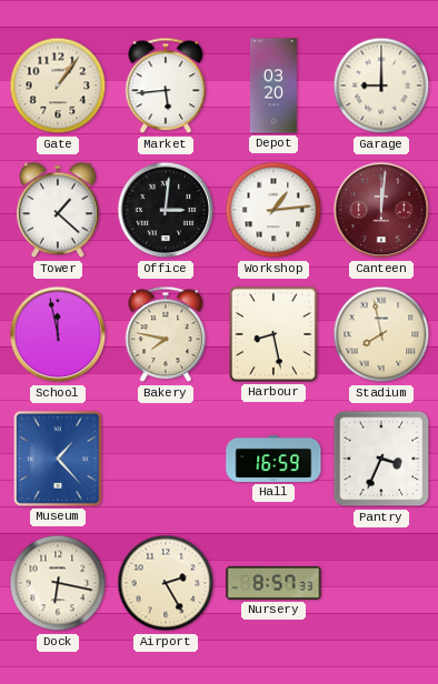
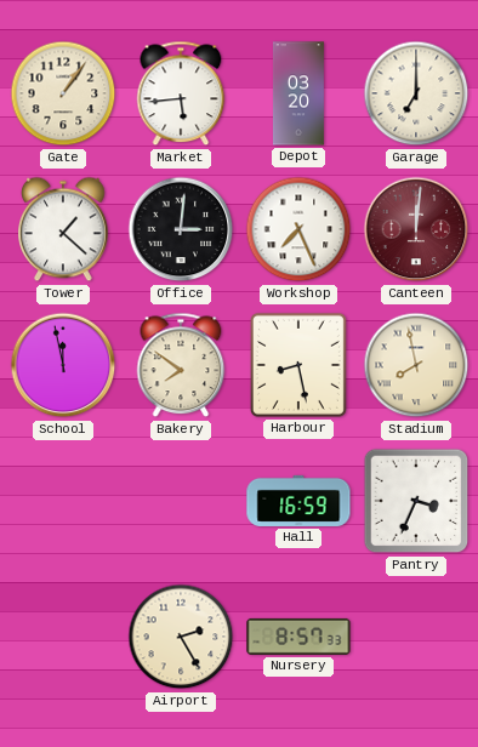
Garage: 9:00 -> 7:00
Workshop: 1:14 -> 7:26
Bakery: 7:47 -> 7:51
Museum: 1:23 -> none
Dock: 6:17 -> none
